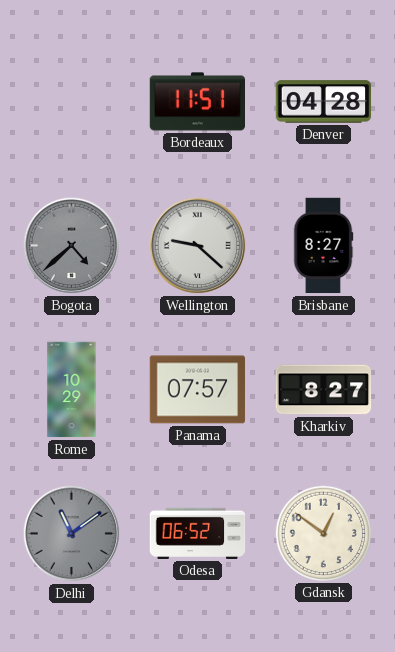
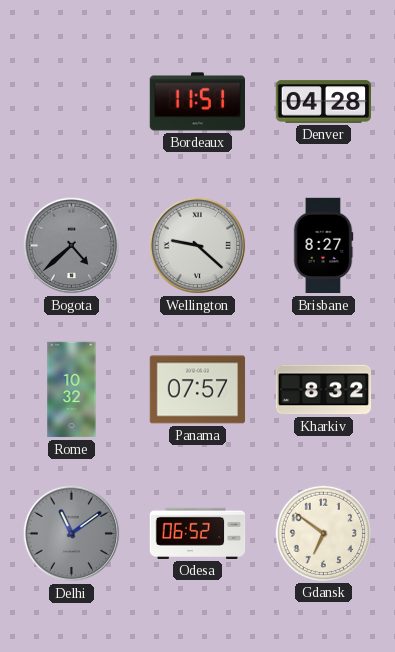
Rome: 10:29 -> 10:32
Kharkiv: 8:27 -> 8:32
Gdansk: 12:51 -> 6:51
